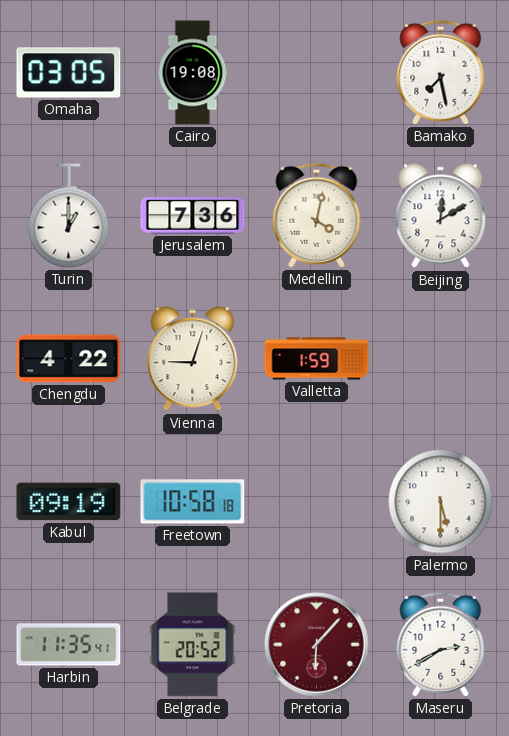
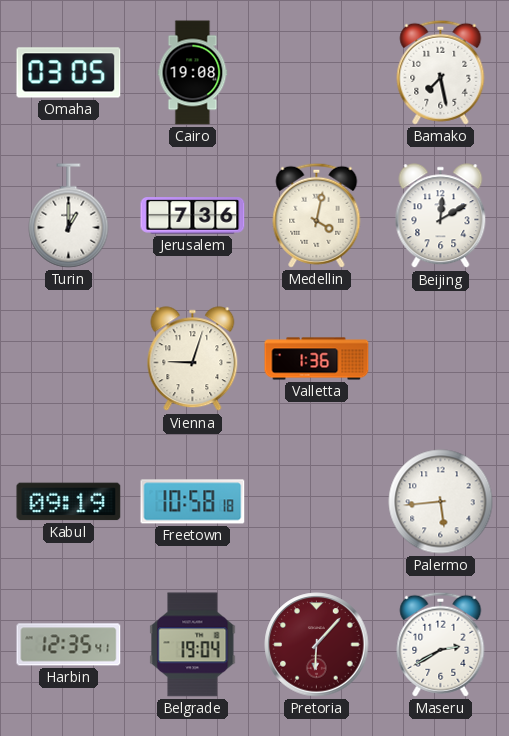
Chengdu: 4:22 -> none
Valletta: 1:59 -> 1:36
Palermo: 5:30 -> 5:44
Harbin: 11:35 -> 12:35
Belgrade: 20:52 -> 19:04
